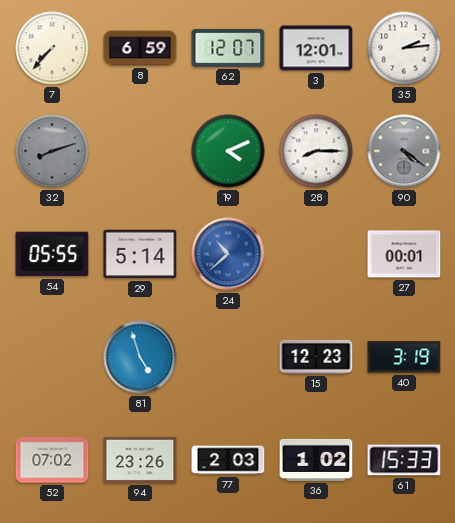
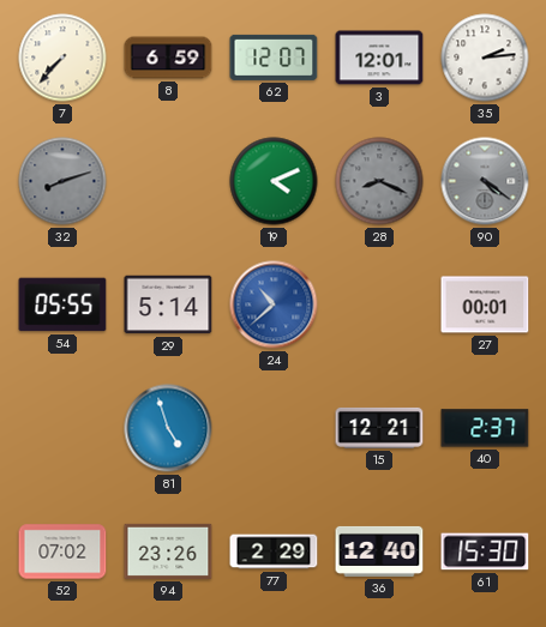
28: 8:15 -> 8:19
28 dial: white -> grey
15: 12:23 -> 12:21
40: 3:19 -> 2:37
77: 2:03 -> 2:29
36: 1:02 -> 12:40
61: 15:33 -> 15:30
